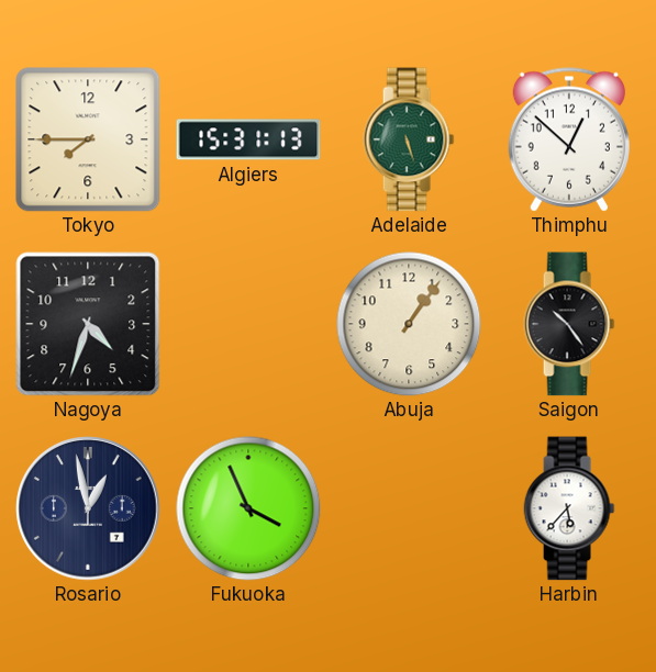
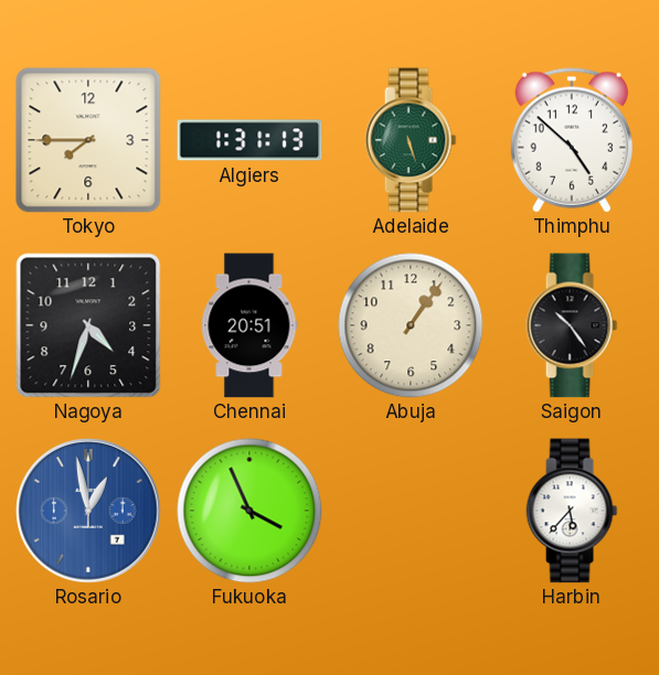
Algiers: 15:31 -> 1:31
Thimphu: 12:52 -> 4:52
Chennai: none -> 20:51
Rosario dial: navy -> blue
